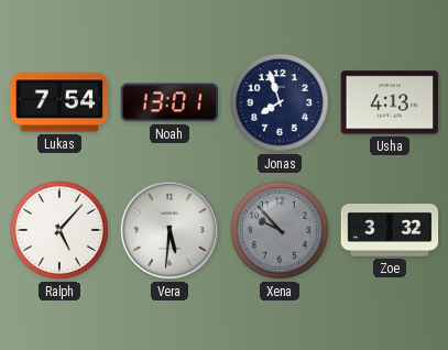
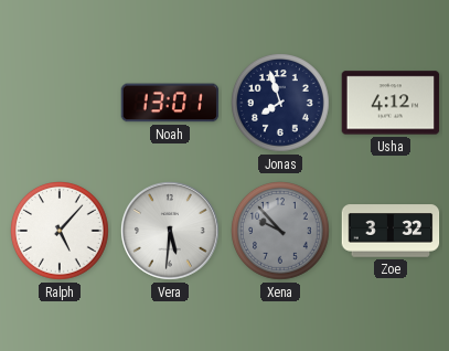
Lukas: 7:54 -> none
Usha: 4:13 -> 4:12
